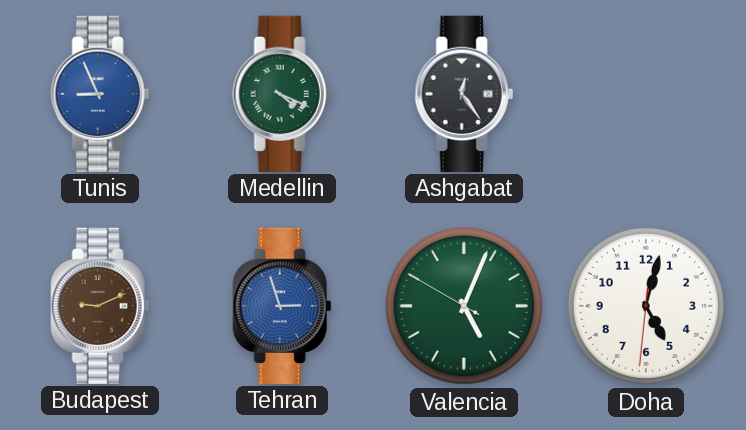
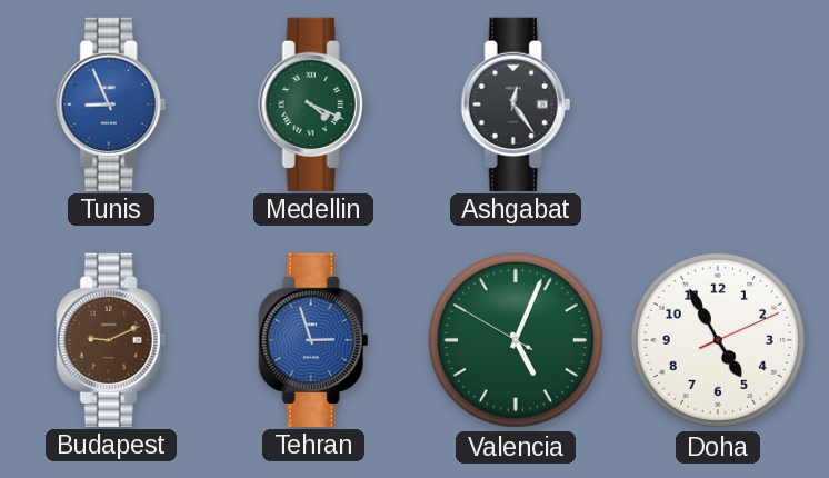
Doha: 5:02 -> 4:55
